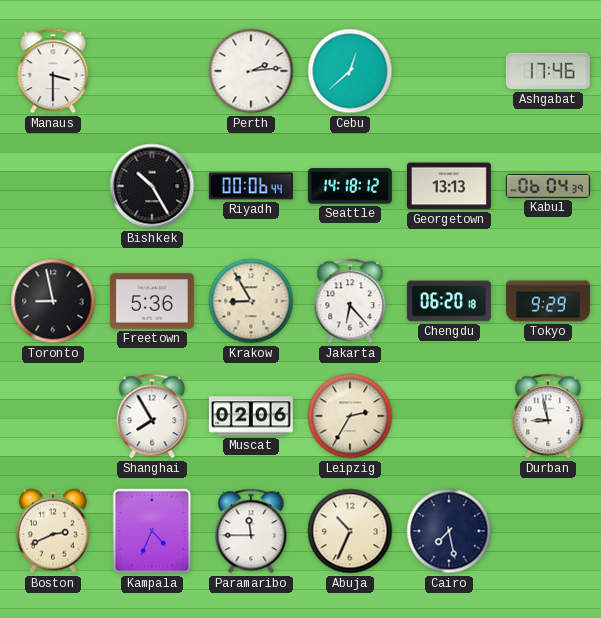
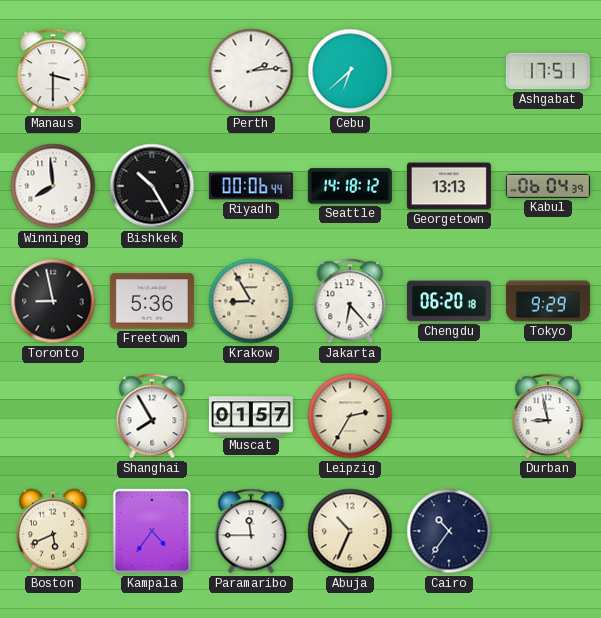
Cebu: 12:38 -> 6:38
Ashgabat: 17:46 -> 17:51
Winnipeg: none -> 7:59
Muscat: 02:06 -> 01:57
Boston: 2:41 -> 5:41
Kampala: 4:34 -> 4:36
Cairo: 7:28 -> 10:36
